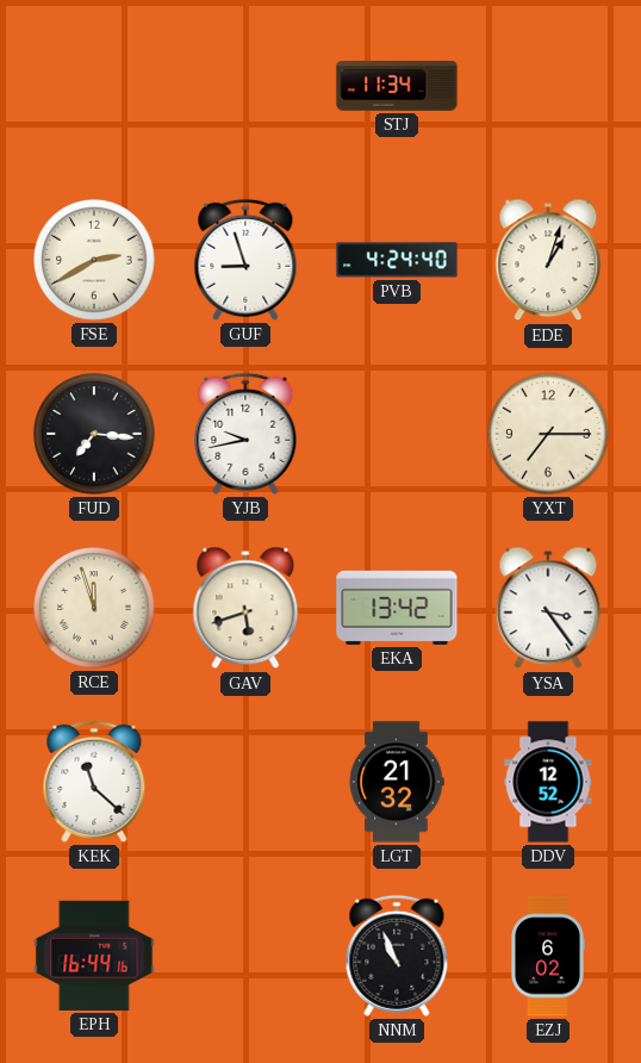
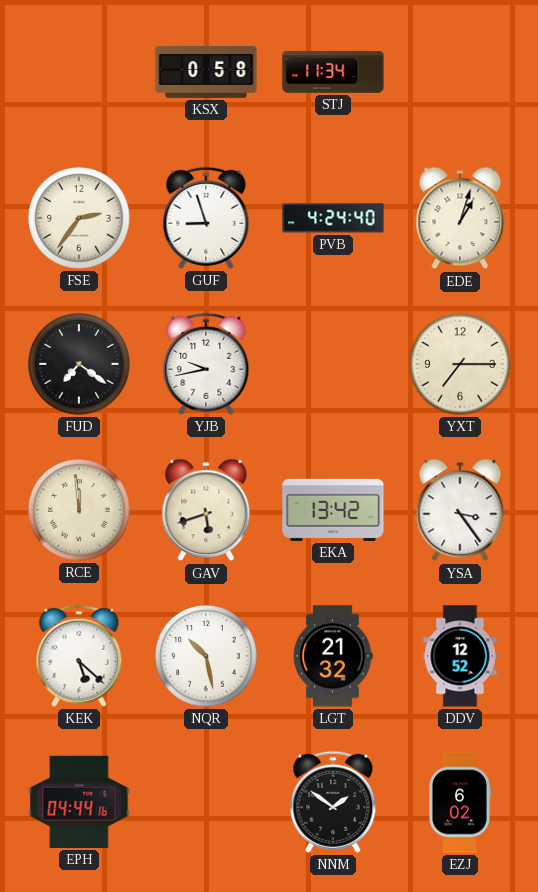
KSX: none -> 0:58
FSE: 2:40 -> 2:36
FUD: 7:16 -> 7:21
RCE: 11:57 -> 11:59
KEK: 11:22 -> 5:22
NQR: none -> 10:28
EPH: 16:44 -> 04:44
NNM: 10:56 -> 1:51
